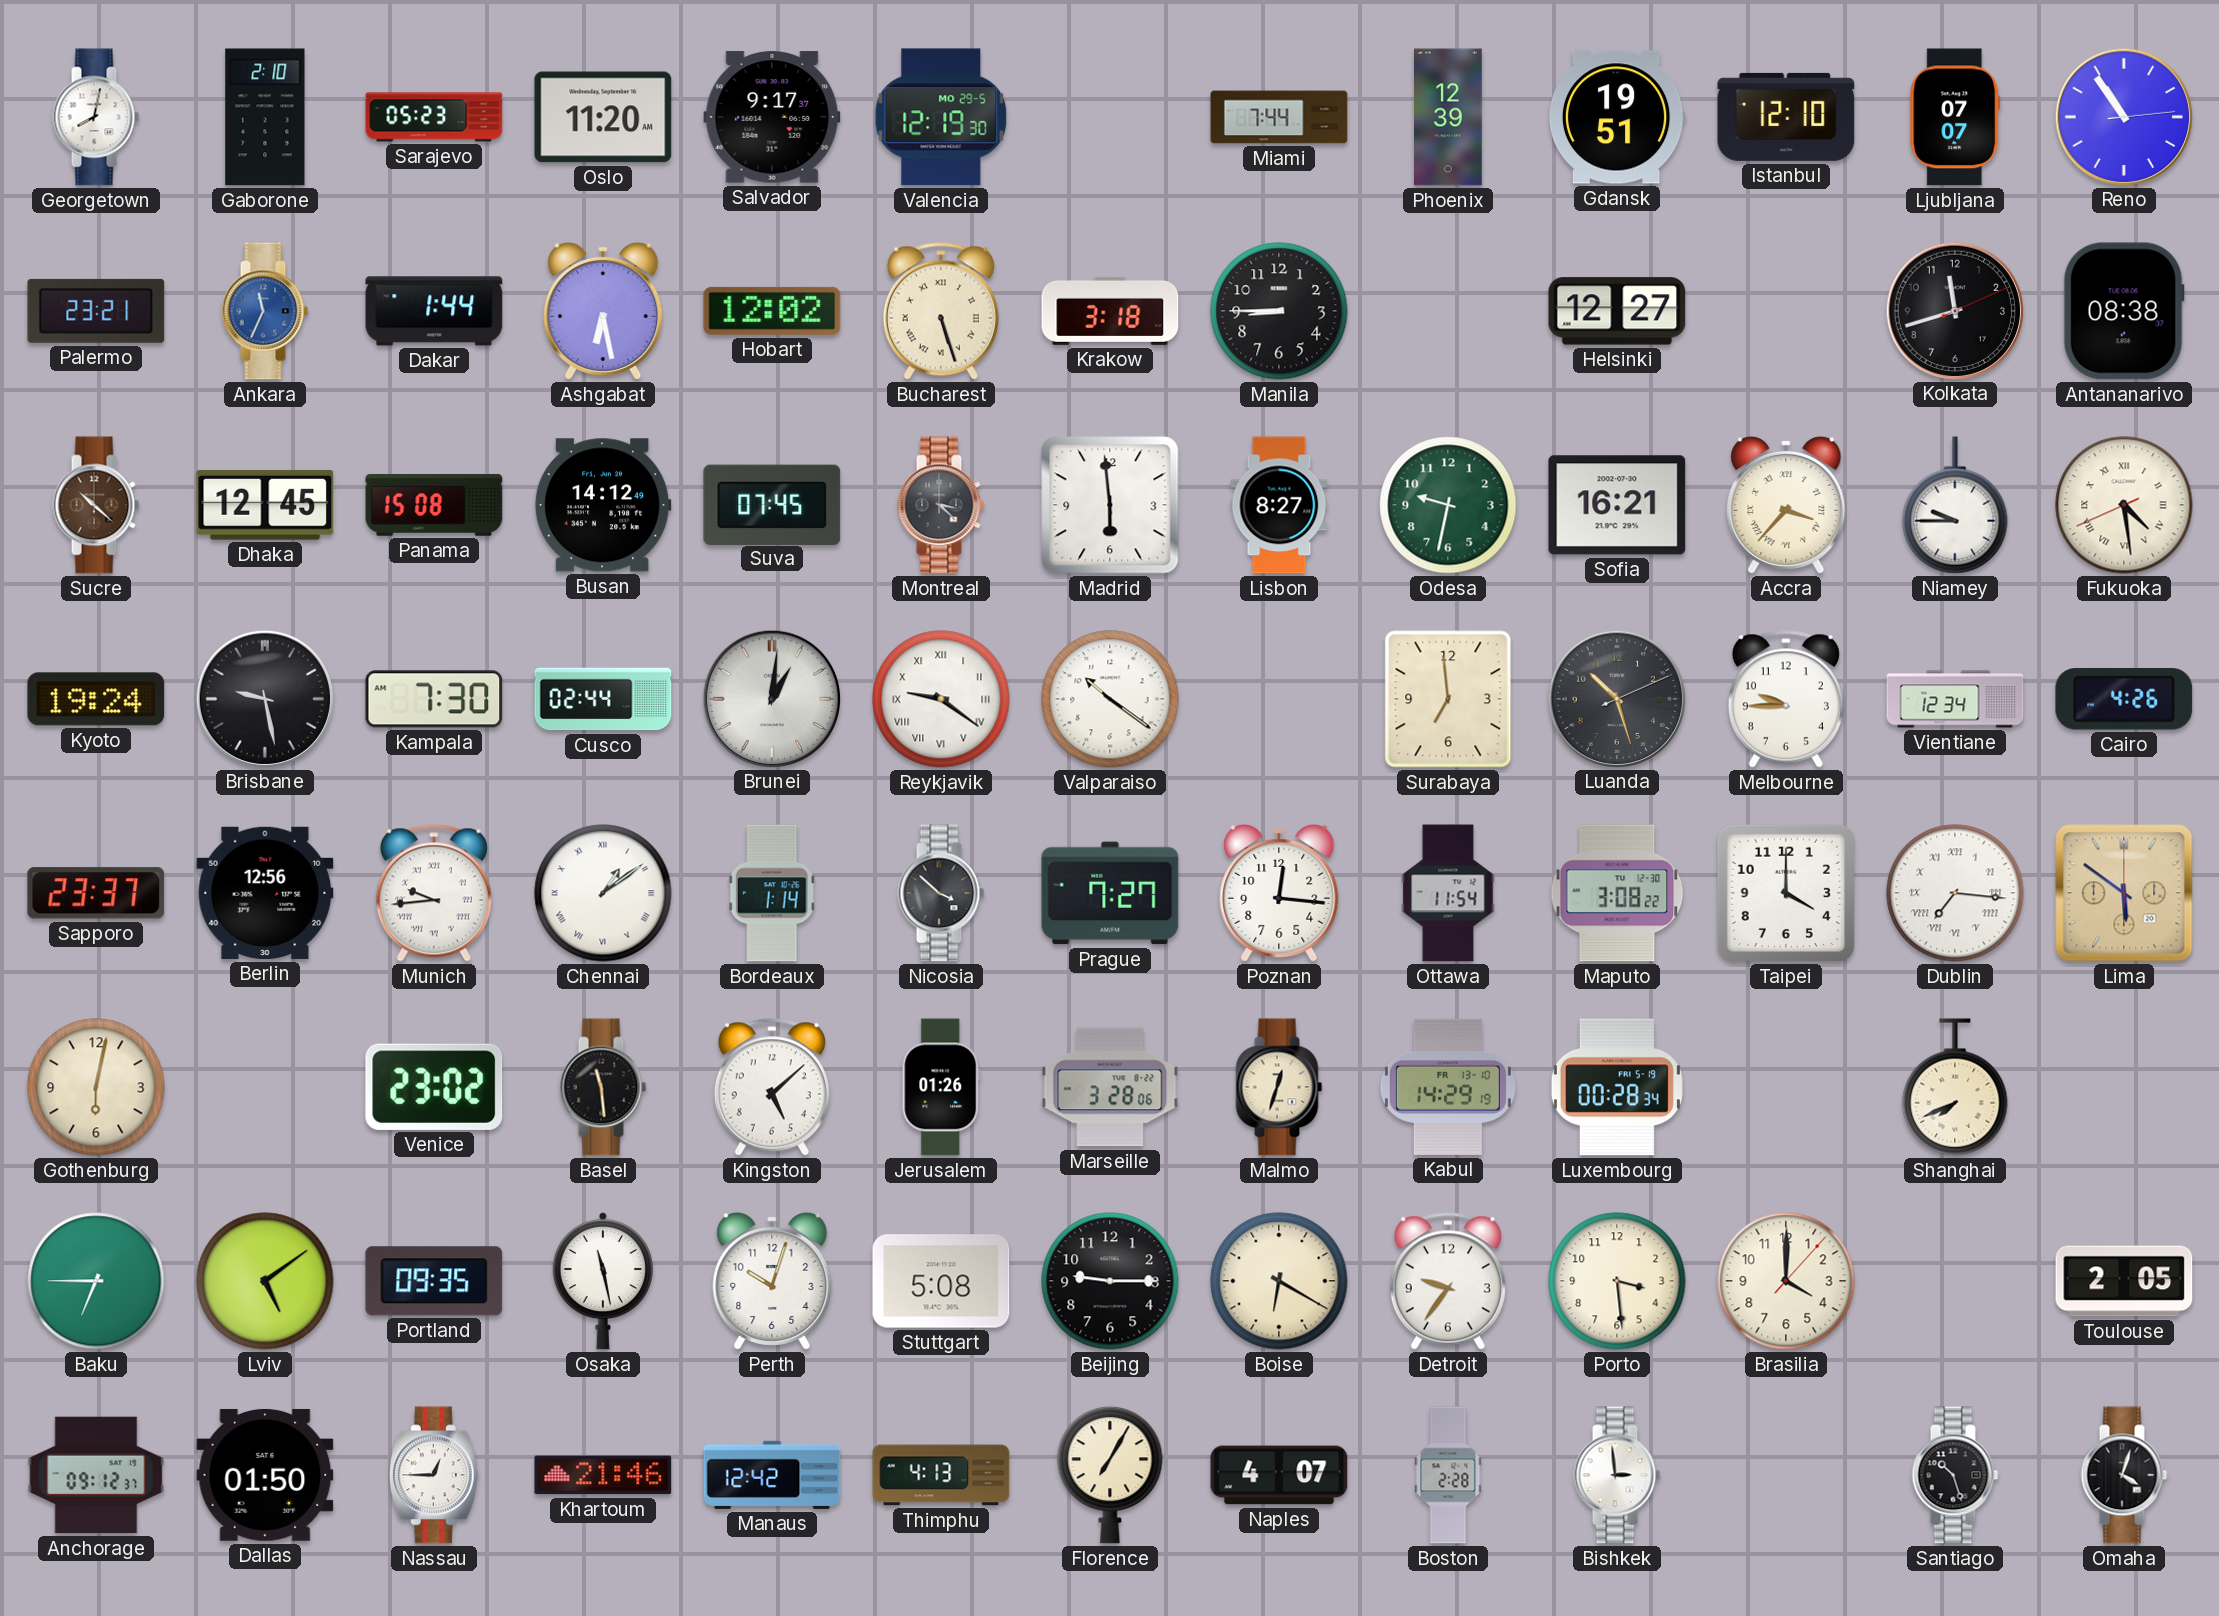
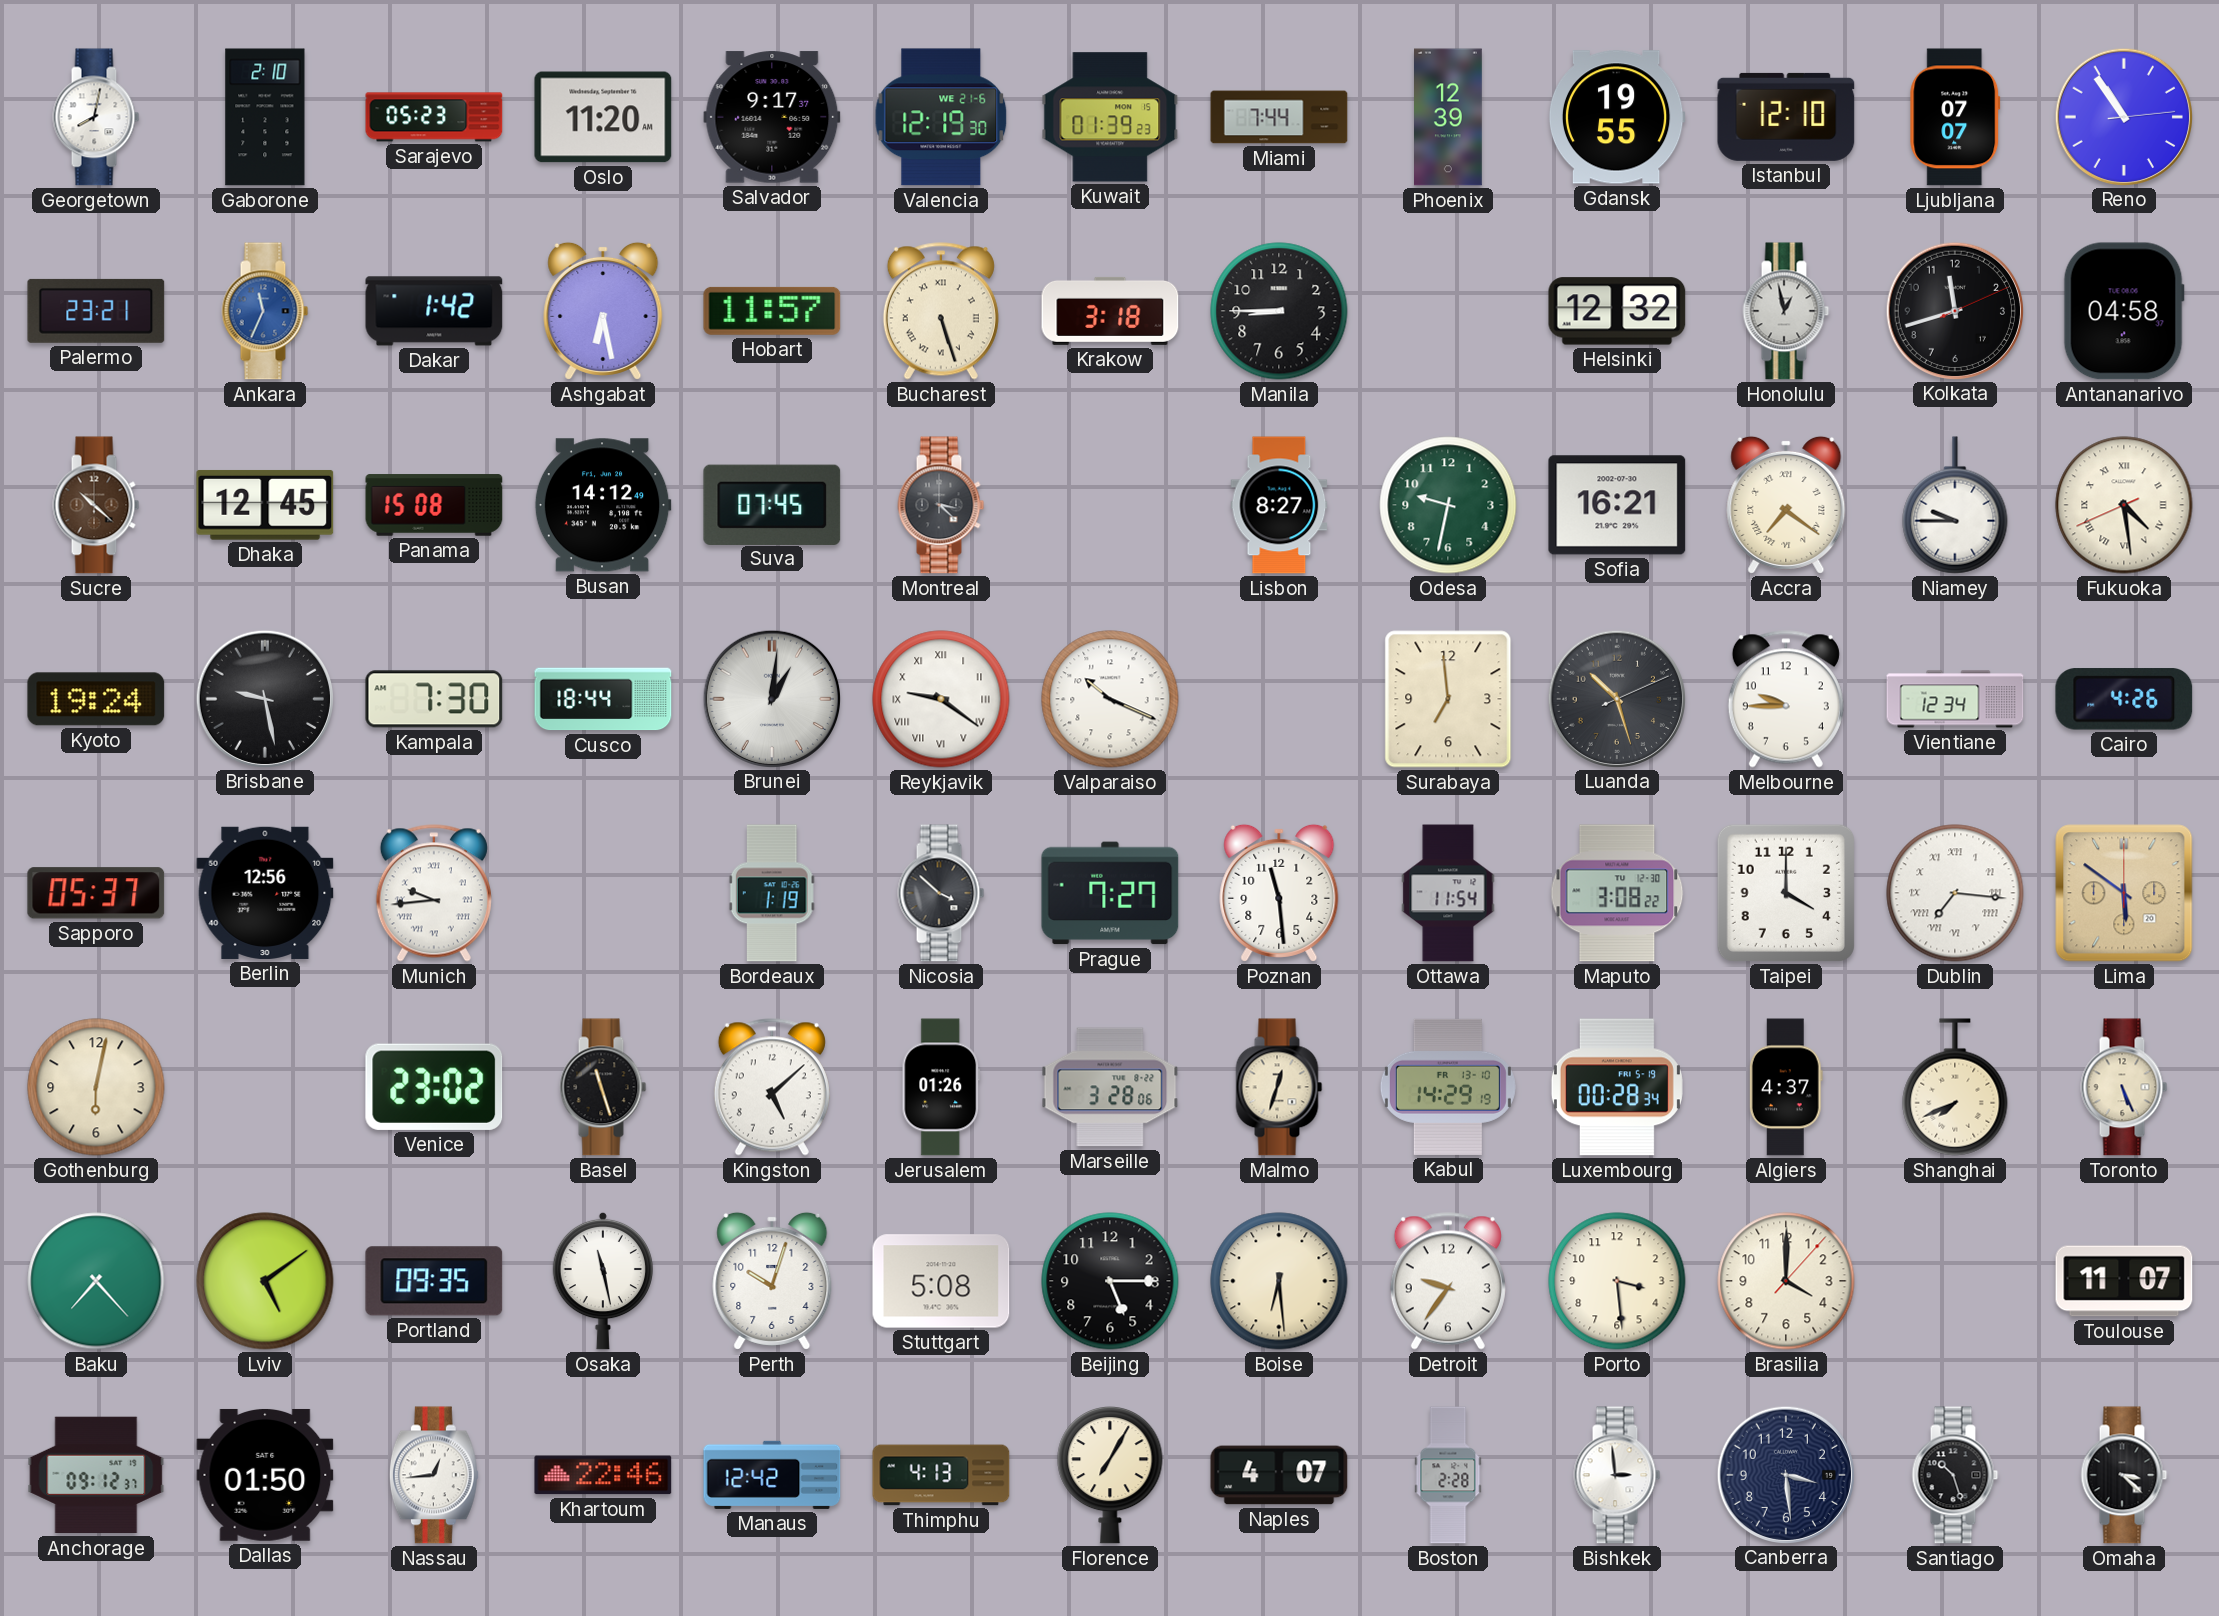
Valencia date: MO 29-5 -> WE 21-6
Kuwait: none -> 01:39
Gdansk: 19:51 -> 19:55
Dakar: 1:44 -> 1:42
Hobart: 12:02 -> 11:57
Helsinki: 12:27 -> 12:32
Honolulu: none -> 12:58
Antananarivo: 08:38 -> 04:58
Madrid: 5:59 -> none
Accra: 3:37 -> 7:21
Cusco: 02:44 -> 18:44
Valparaiso: 10:21 -> 10:19
Sapporo: 23:37 -> 05:37
Chennai: 1:09 -> none
Bordeaux: 1:14 -> 1:19
Poznan: 12:16 -> 11:29
Basel: 11:29 -> 11:27
Algiers: none -> 4:37
Toronto: none -> 5:26
Baku: 6:45 -> 7:23
Beijing: 9:15 -> 5:15
Boise: 6:20 -> 6:29
Toulouse: 2:05 -> 11:07
Nassau: 12:45 -> 12:44
Khartoum: 21:46 -> 22:46
Canberra: none -> 3:29
Omaha: 4:03 -> 3:22
